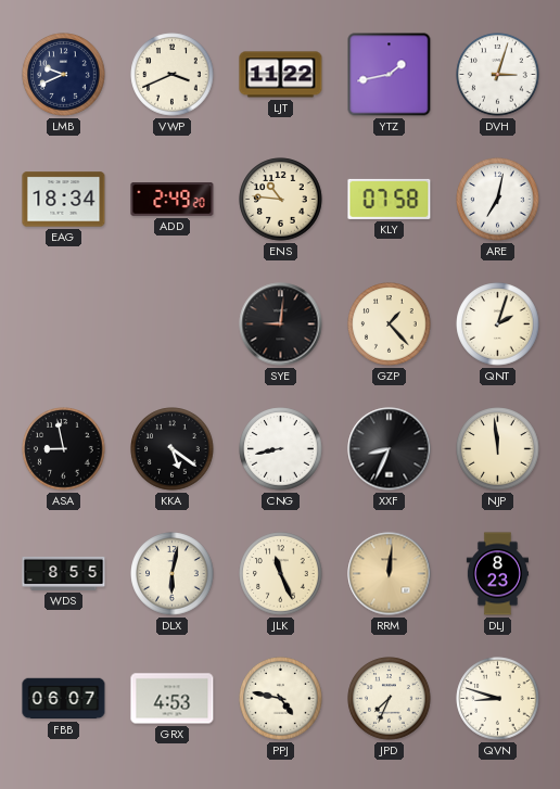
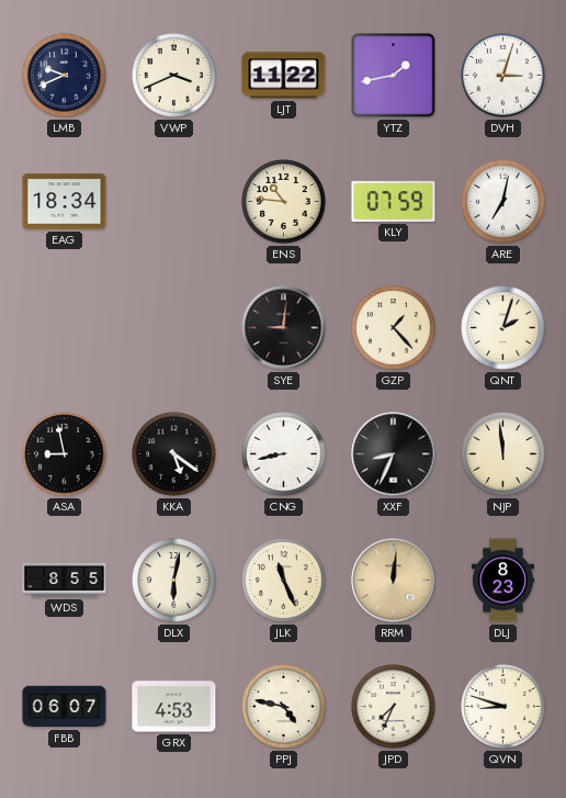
ADD: 2:49 -> none
KLY: 07:58 -> 07:59
